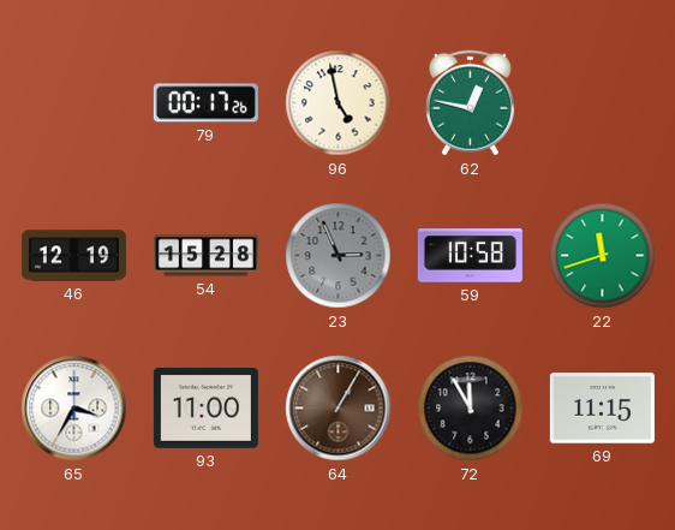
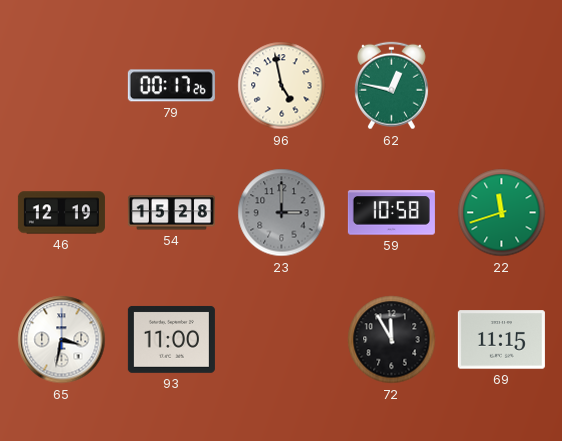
23: 2:56 -> 3:00
65: 3:35 -> 3:32
64: 1:05 -> none
